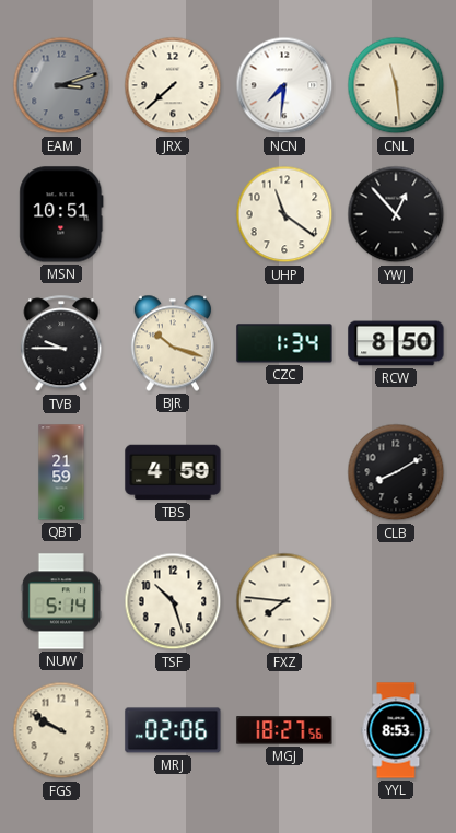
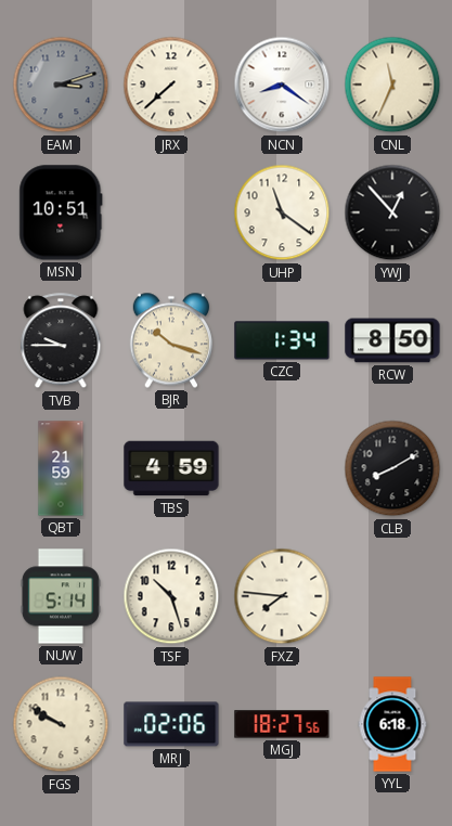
NCN: 7:31 -> 8:21
CNL: 11:29 -> 11:34
YYL: 8:53 -> 6:18
